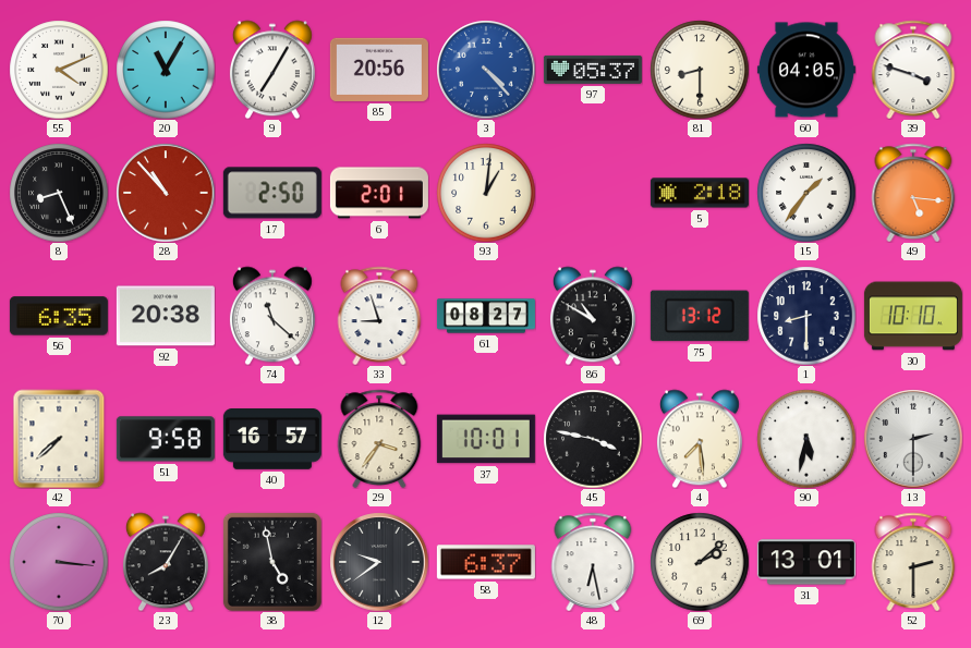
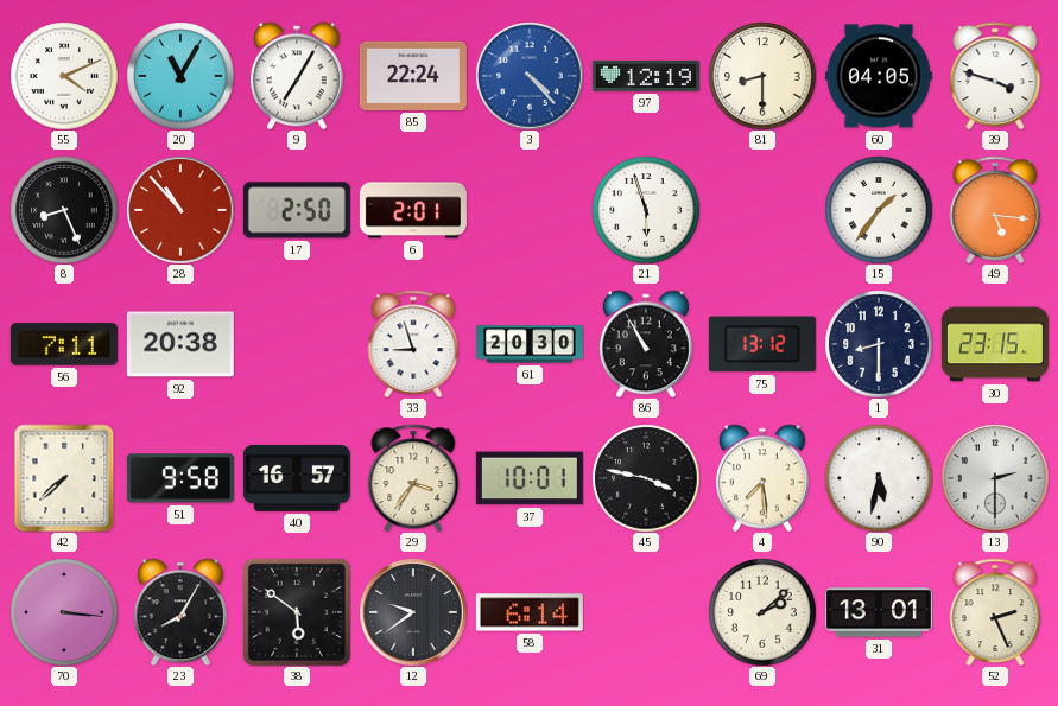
85: 20:56 -> 22:24
97: 05:37 -> 12:19
93: 1:01 -> none
21: none -> 5:57
5: 2:18 -> none
56: 6:35 -> 7:11
74: 11:22 -> none
61: 08:27 -> 20:30
86: 10:50 -> 10:55
30: 10:10 -> 23:15
38: 4:58 -> 5:51
58: 6:37 -> 6:14
48: 6:28 -> none
52: 2:30 -> 2:26
